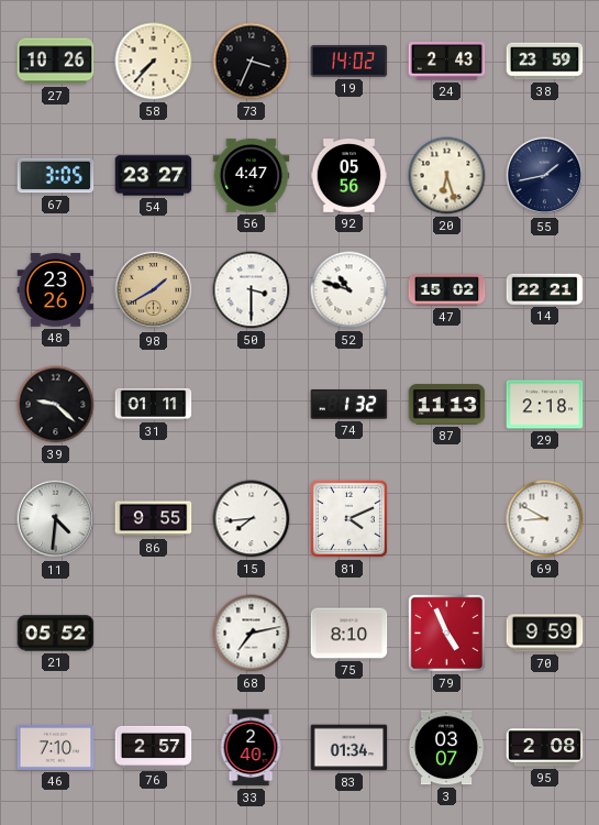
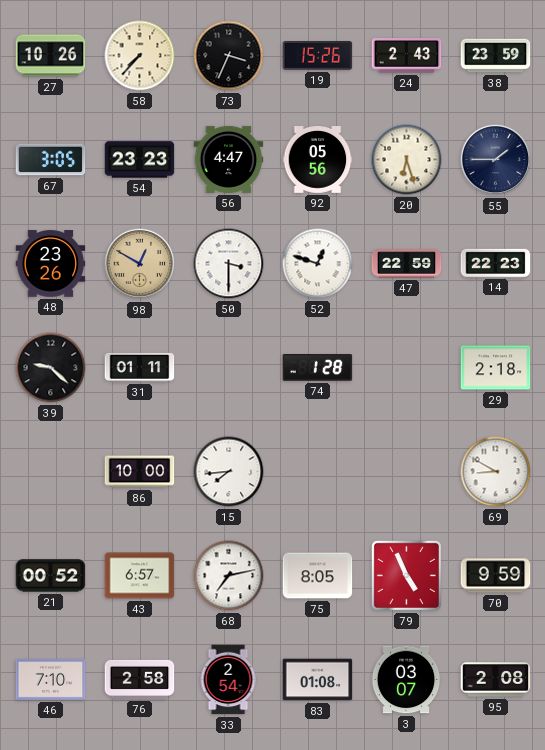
19: 14:02 -> 15:26
54: 23:27 -> 23:23
55: 1:43 -> 1:45
98: 1:40 -> 12:50
52: 10:48 -> 12:48
47: 15:02 -> 22:59
14: 22:21 -> 22:23
74: 1:32 -> 1:28
87: 11:13 -> none
11: 4:31 -> none
86: 9:55 -> 10:00
81: 4:11 -> none
21: 05:52 -> 00:52
43: none -> 6:57
75: 8:10 -> 8:05
76: 2:57 -> 2:58
33: 2:40 -> 2:54
83: 01:34 -> 01:08
